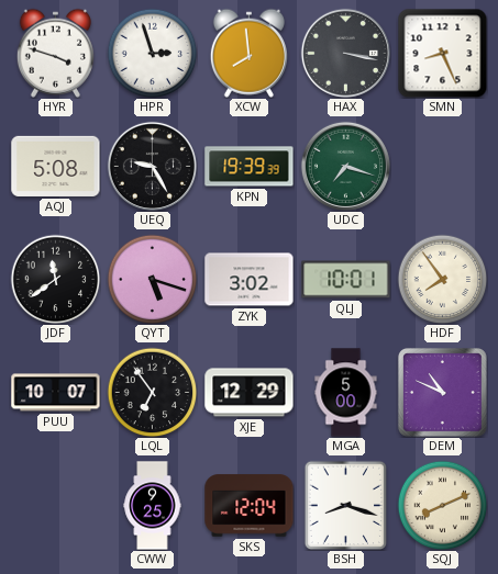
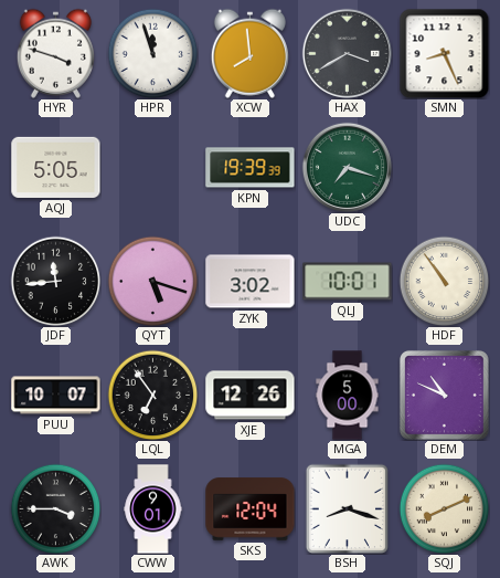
HPR: 2:57 -> 11:57
HAX: 3:17 -> 3:40
AQJ: 5:08 -> 5:05
UEQ: 9:25 -> none
JDF: 11:39 -> 11:44
HDF: 7:54 -> 10:54
XJE: 12:29 -> 12:26
AWK: none -> 3:45
CWW: 9:25 -> 9:01
